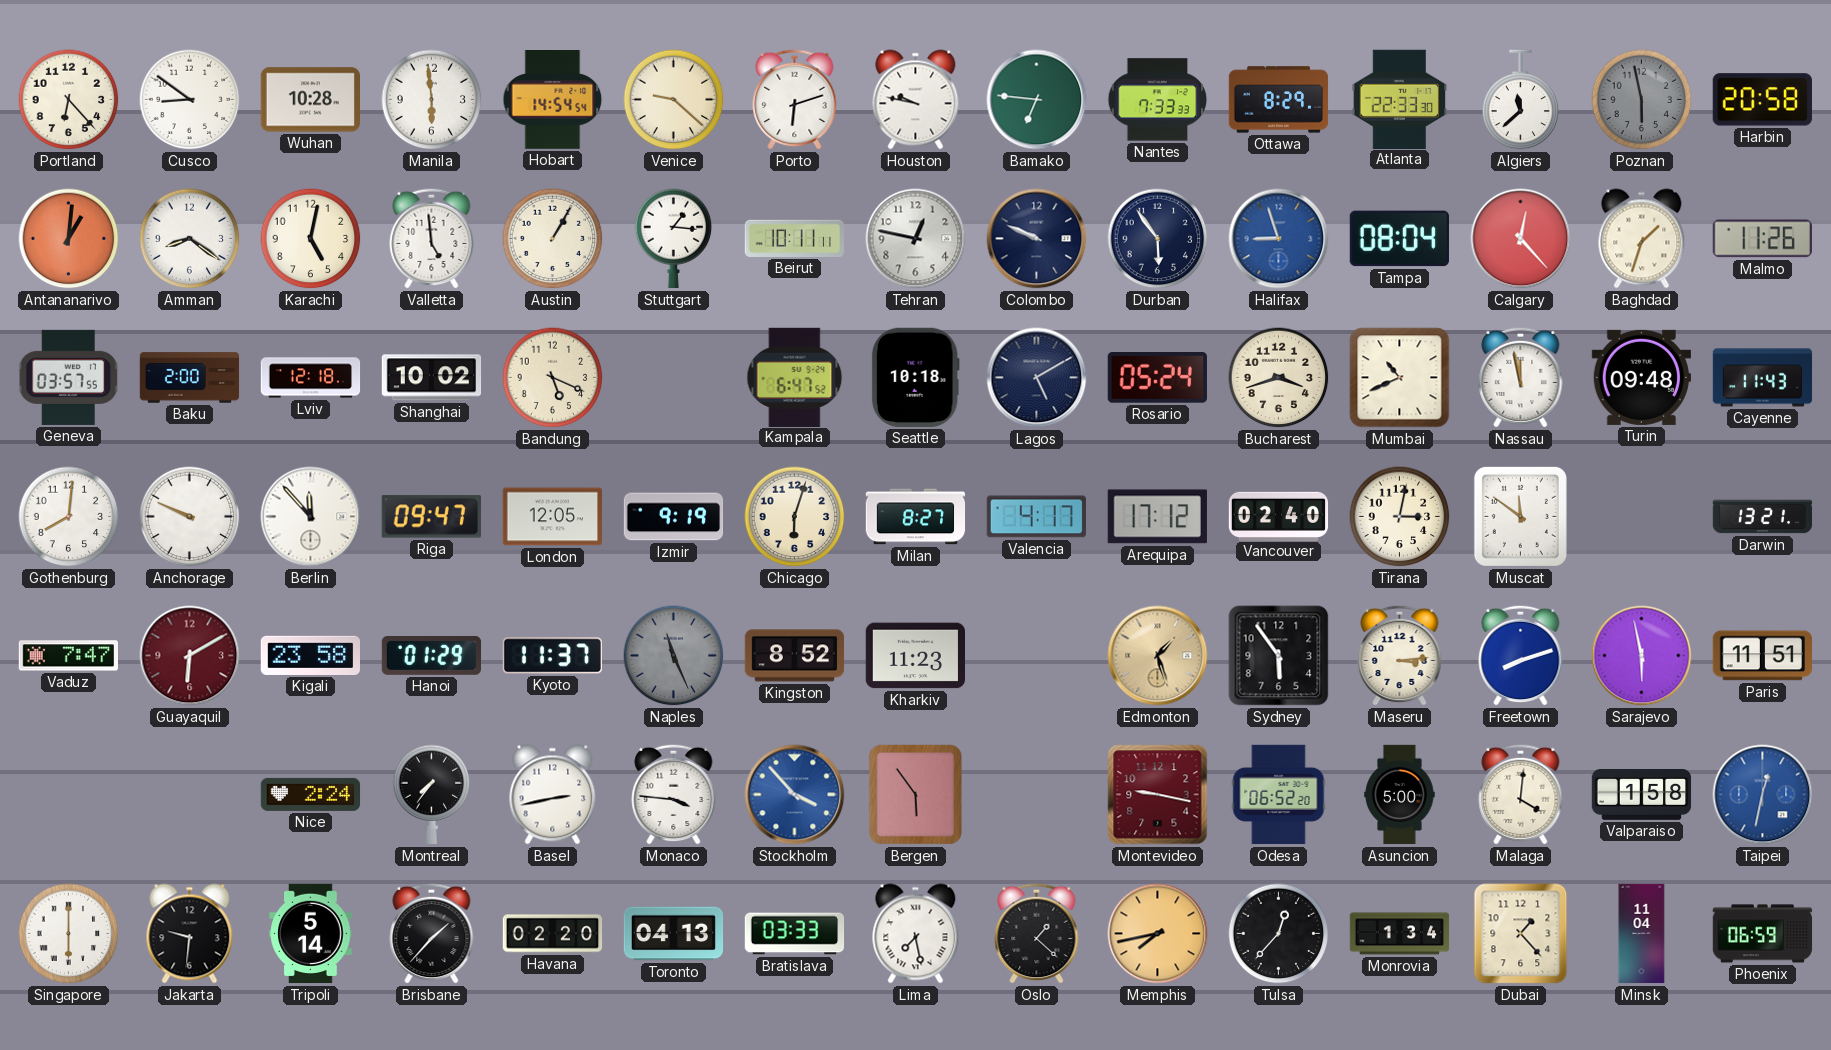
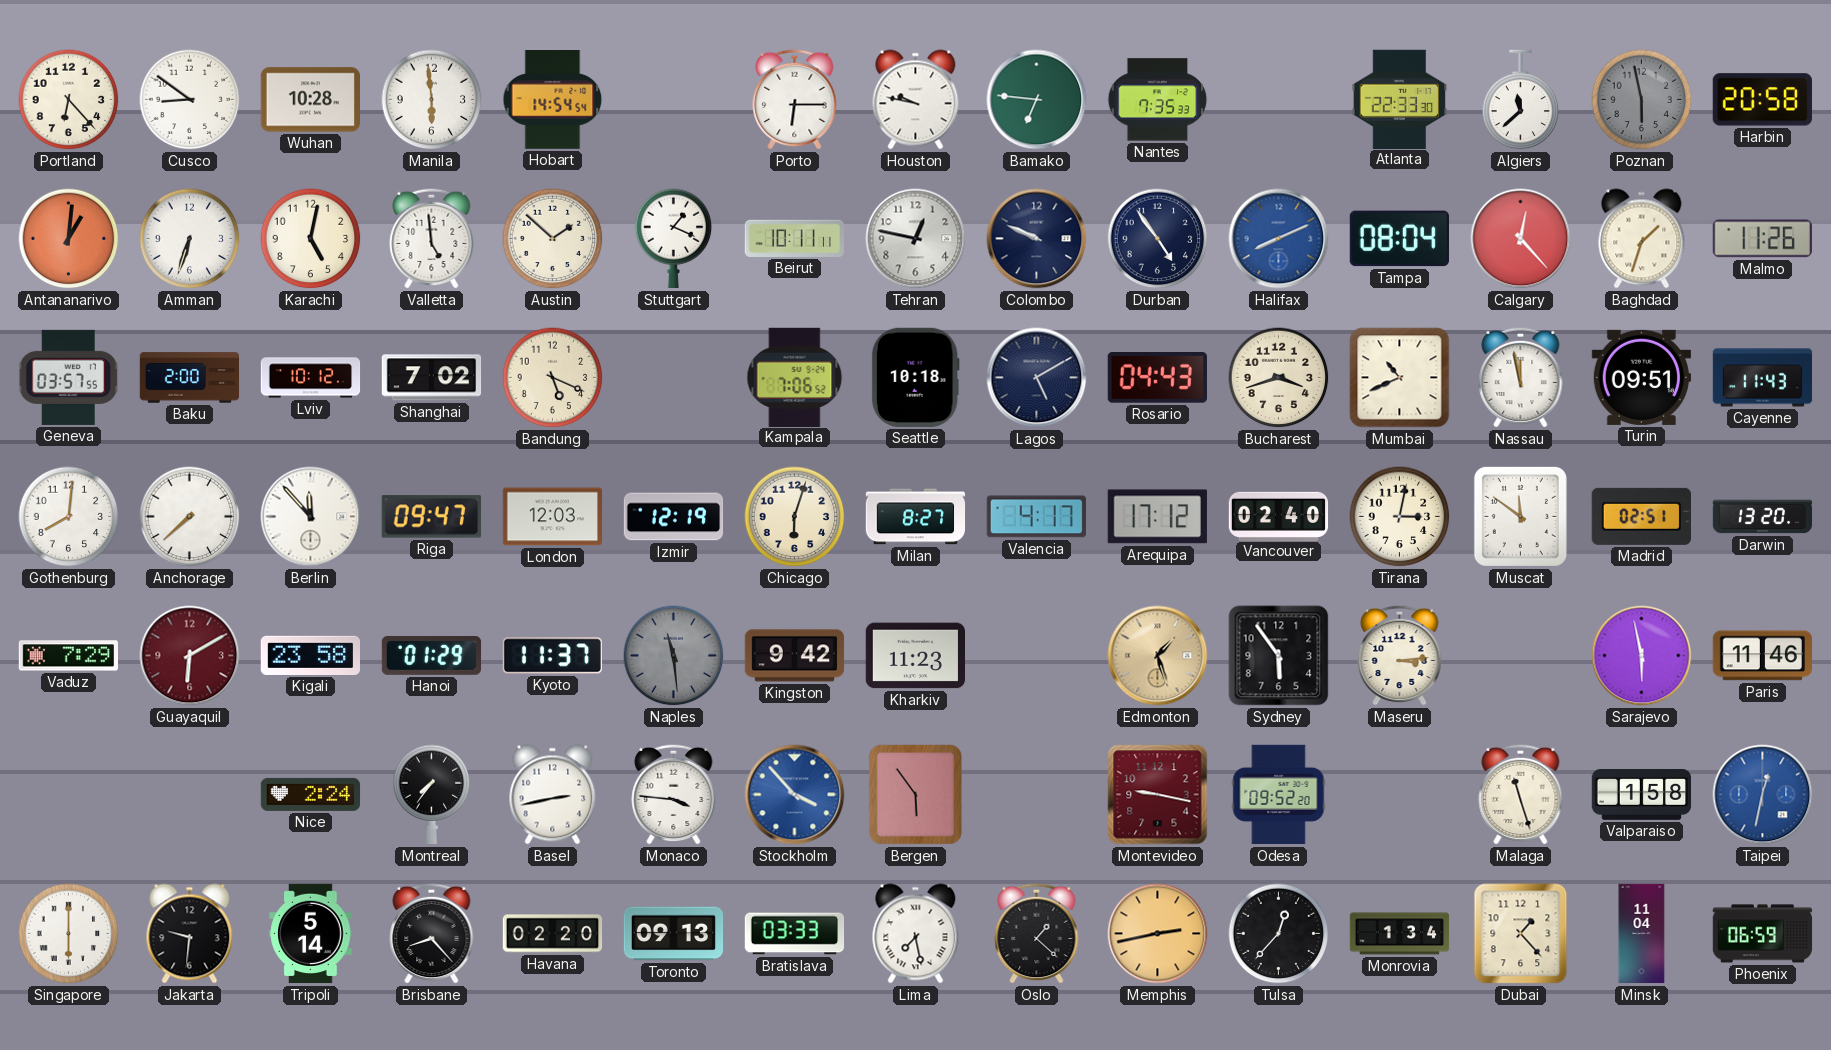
Venice: 9:22 -> none
Porto: 6:12 -> 6:15
Nantes: 7:33 -> 7:35
Ottawa: 8:29 -> none
Amman: 8:21 -> 6:33
Austin: 1:05 -> 1:52
Stuttgart: 1:16 -> 1:19
Durban: 5:54 -> 4:54
Halifax: 8:57 -> 8:11
Lviv: 12:18 -> 10:12
Shanghai: 10:02 -> 7:02
Kampala: 6:47 -> 7:06
Rosario: 05:24 -> 04:43
Turin: 09:48 -> 09:51
Anchorage: 9:49 -> 7:38
London: 12:05 -> 12:03
Izmir: 9:19 -> 12:19
Madrid: none -> 02:51
Darwin: 13:21 -> 13:20
Vaduz: 7:47 -> 7:29
Naples: 11:26 -> 11:29
Kingston: 8:52 -> 9:42
Freetown: 8:12 -> none
Paris: 11:51 -> 11:46
Odesa: 06:52 -> 09:52
Asuncion: 5:00 -> none
Malaga: 4:01 -> 11:27
Brisbane: 1:37 -> 8:23
Toronto: 04:13 -> 09:13
Memphis: 7:43 -> 2:43
